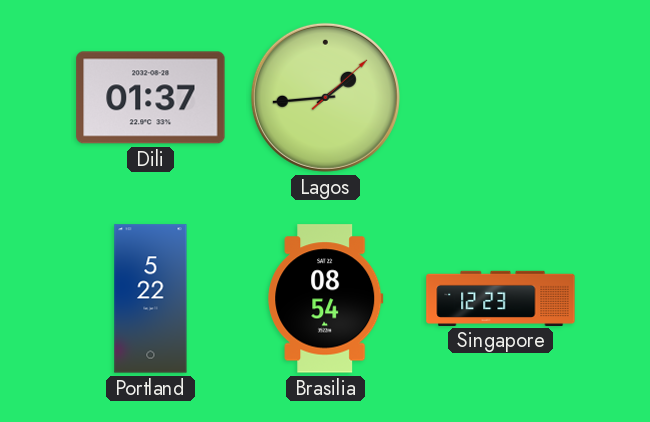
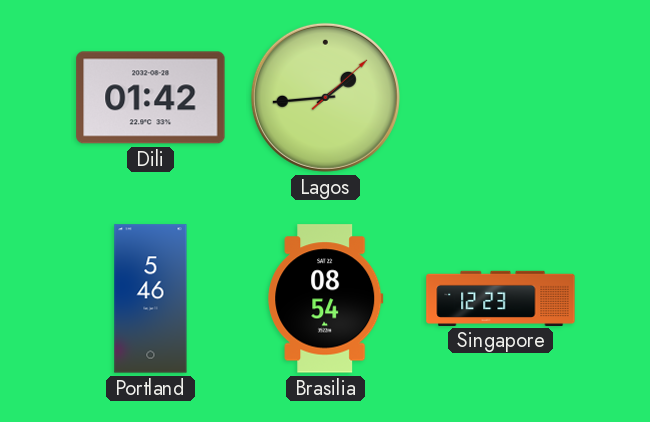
Dili: 01:37 -> 01:42
Portland: 5:22 -> 5:46
